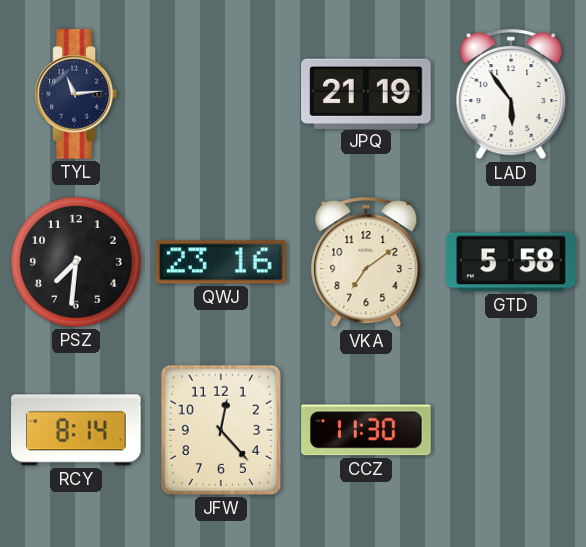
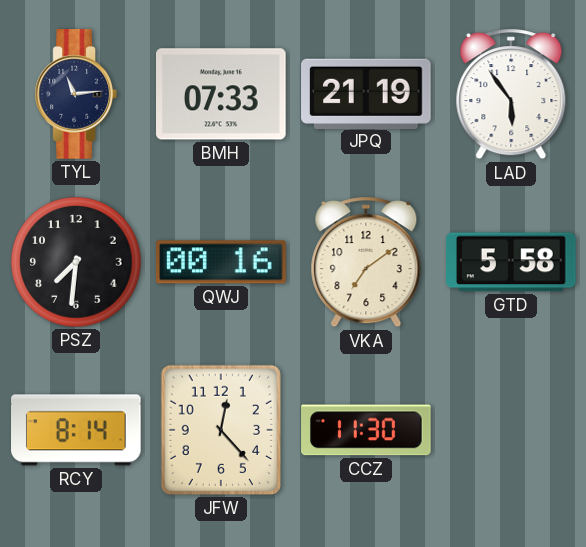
BMH: none -> 07:33
QWJ: 23:16 -> 00:16
